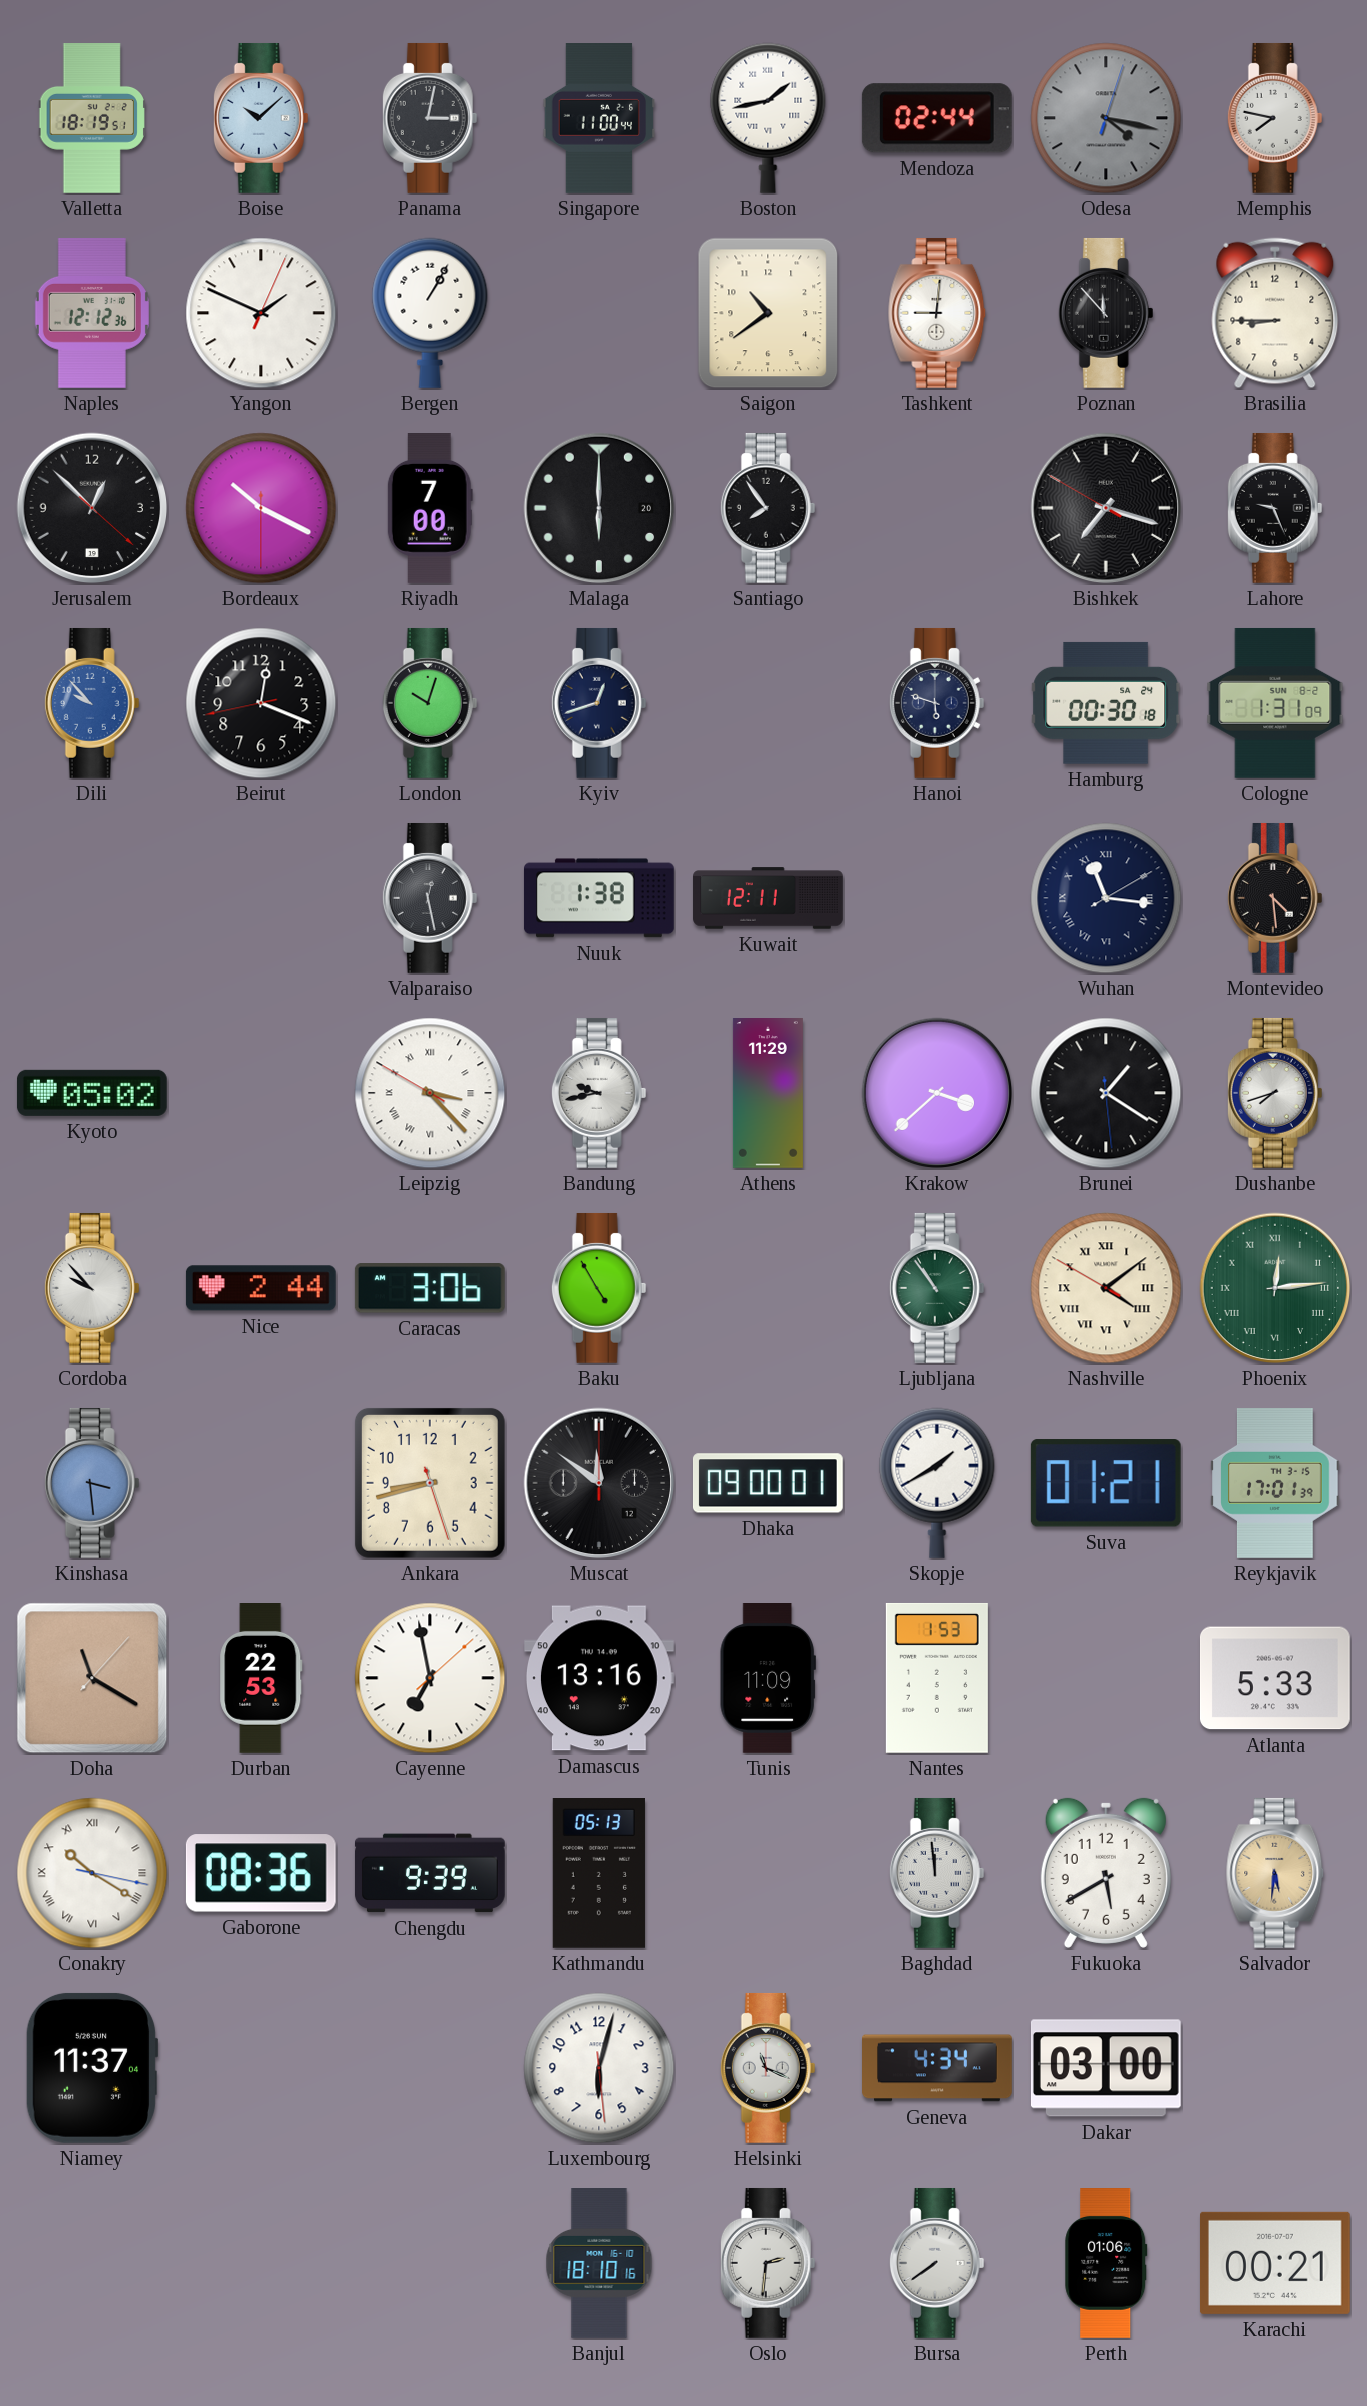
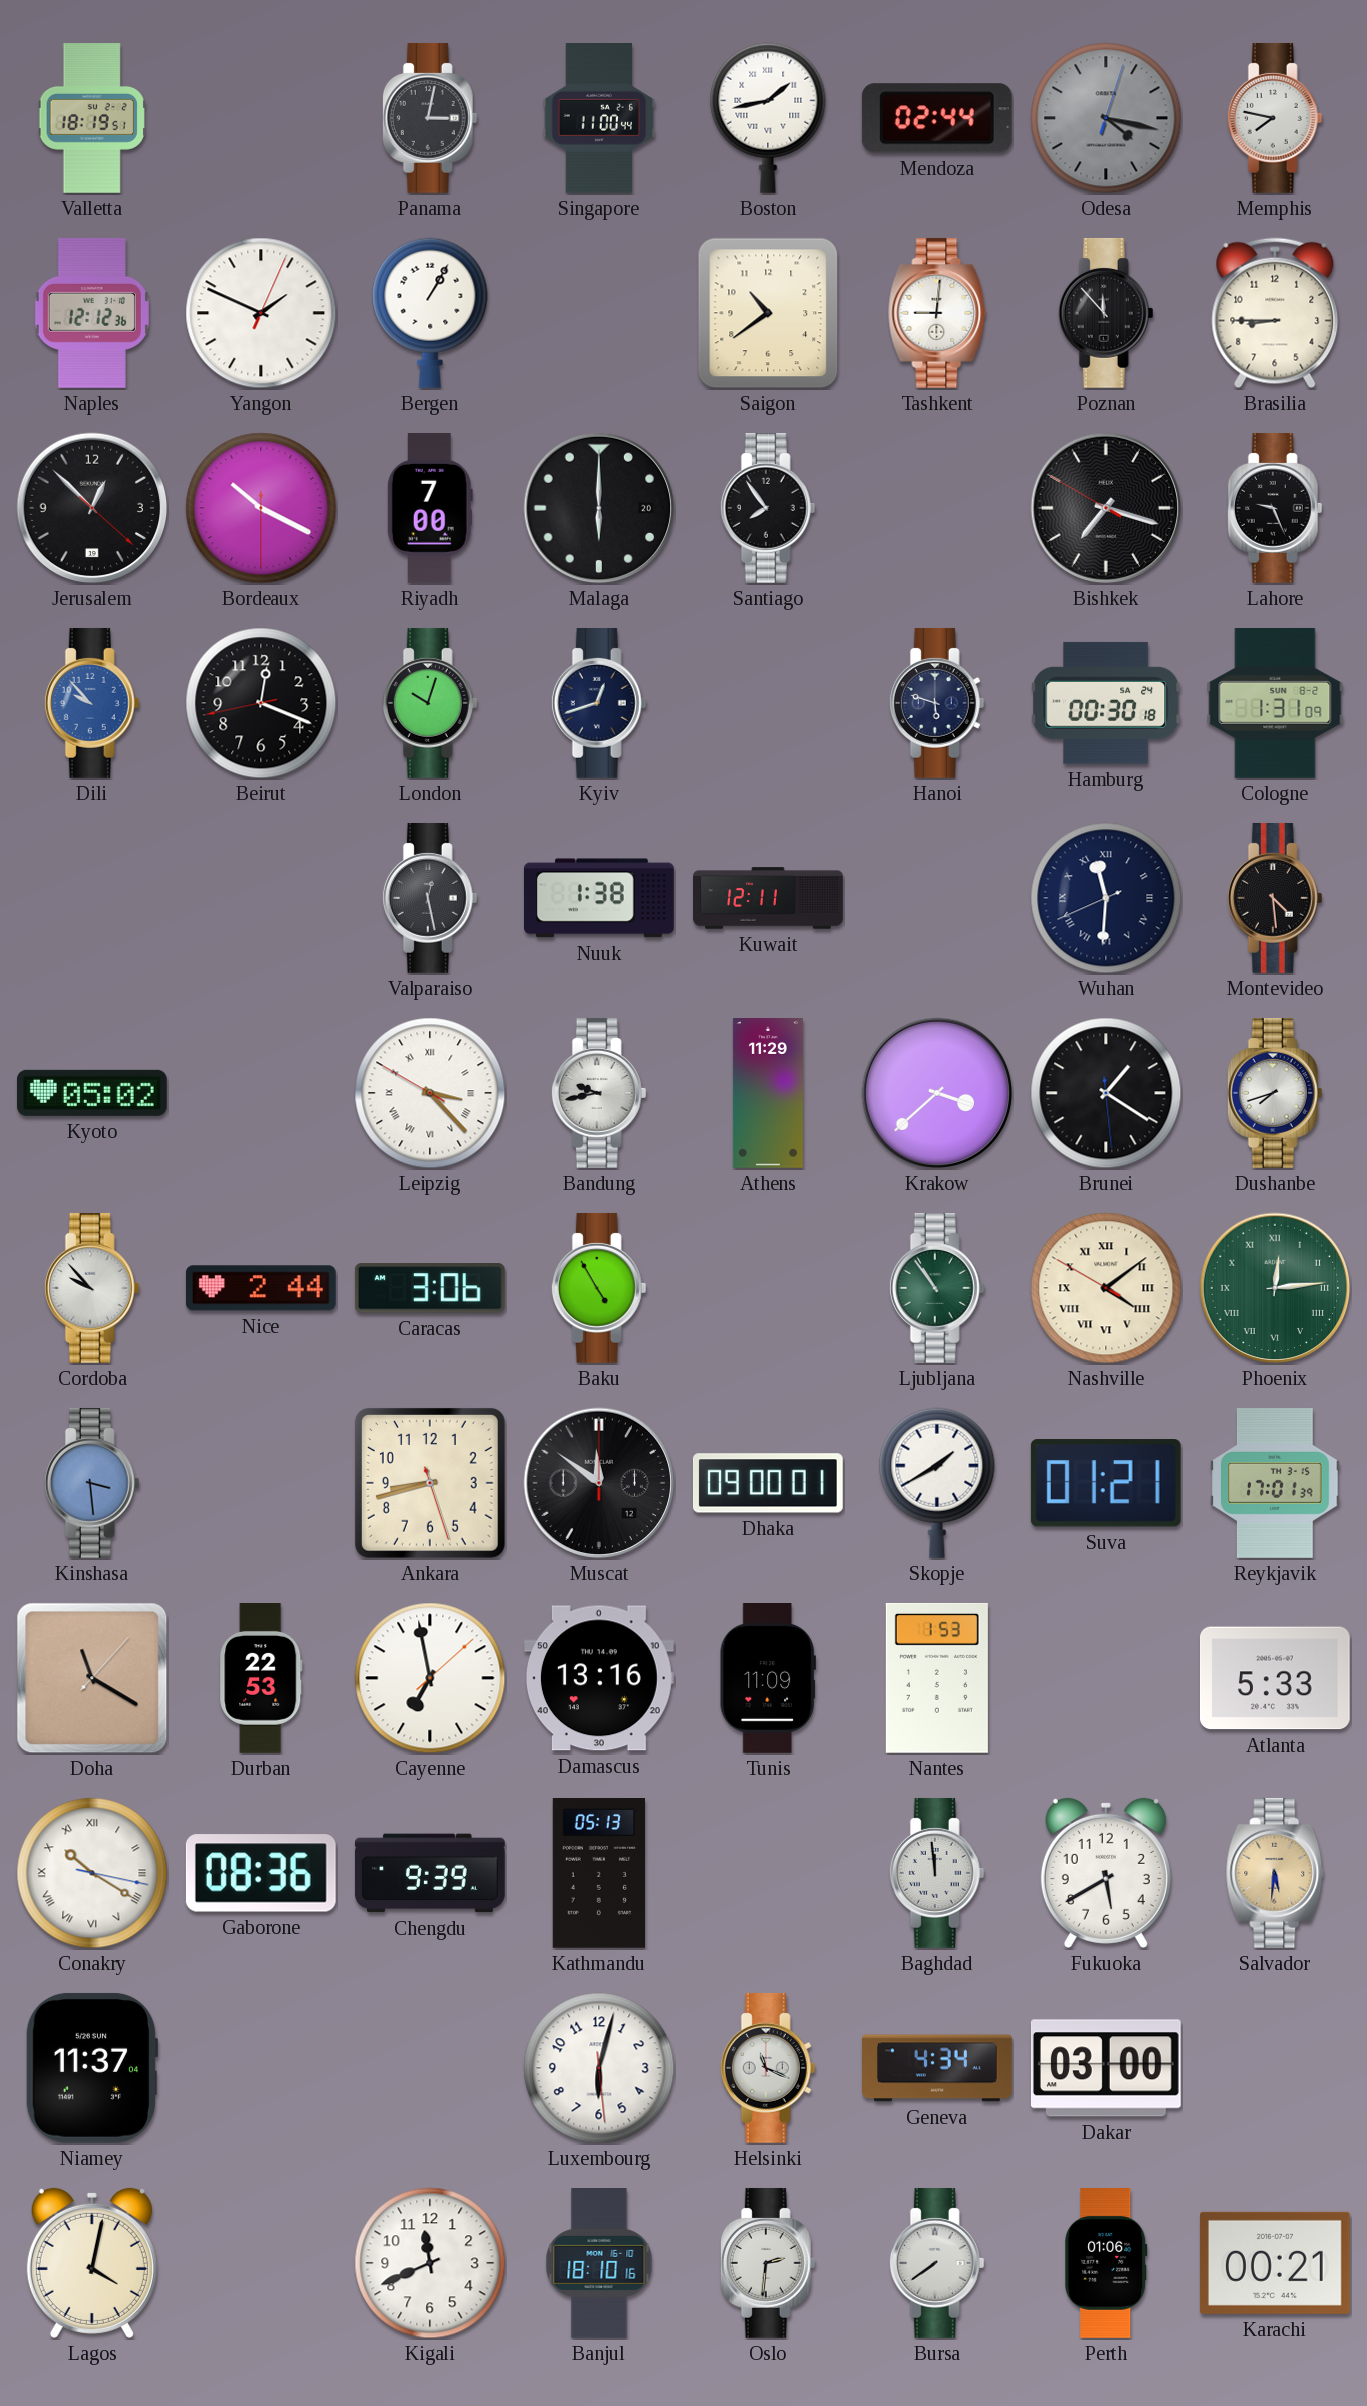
Boise: 10:08 -> none
Wuhan: 11:16 -> 11:30
Lagos: none -> 4:02
Kigali: none -> 11:41
